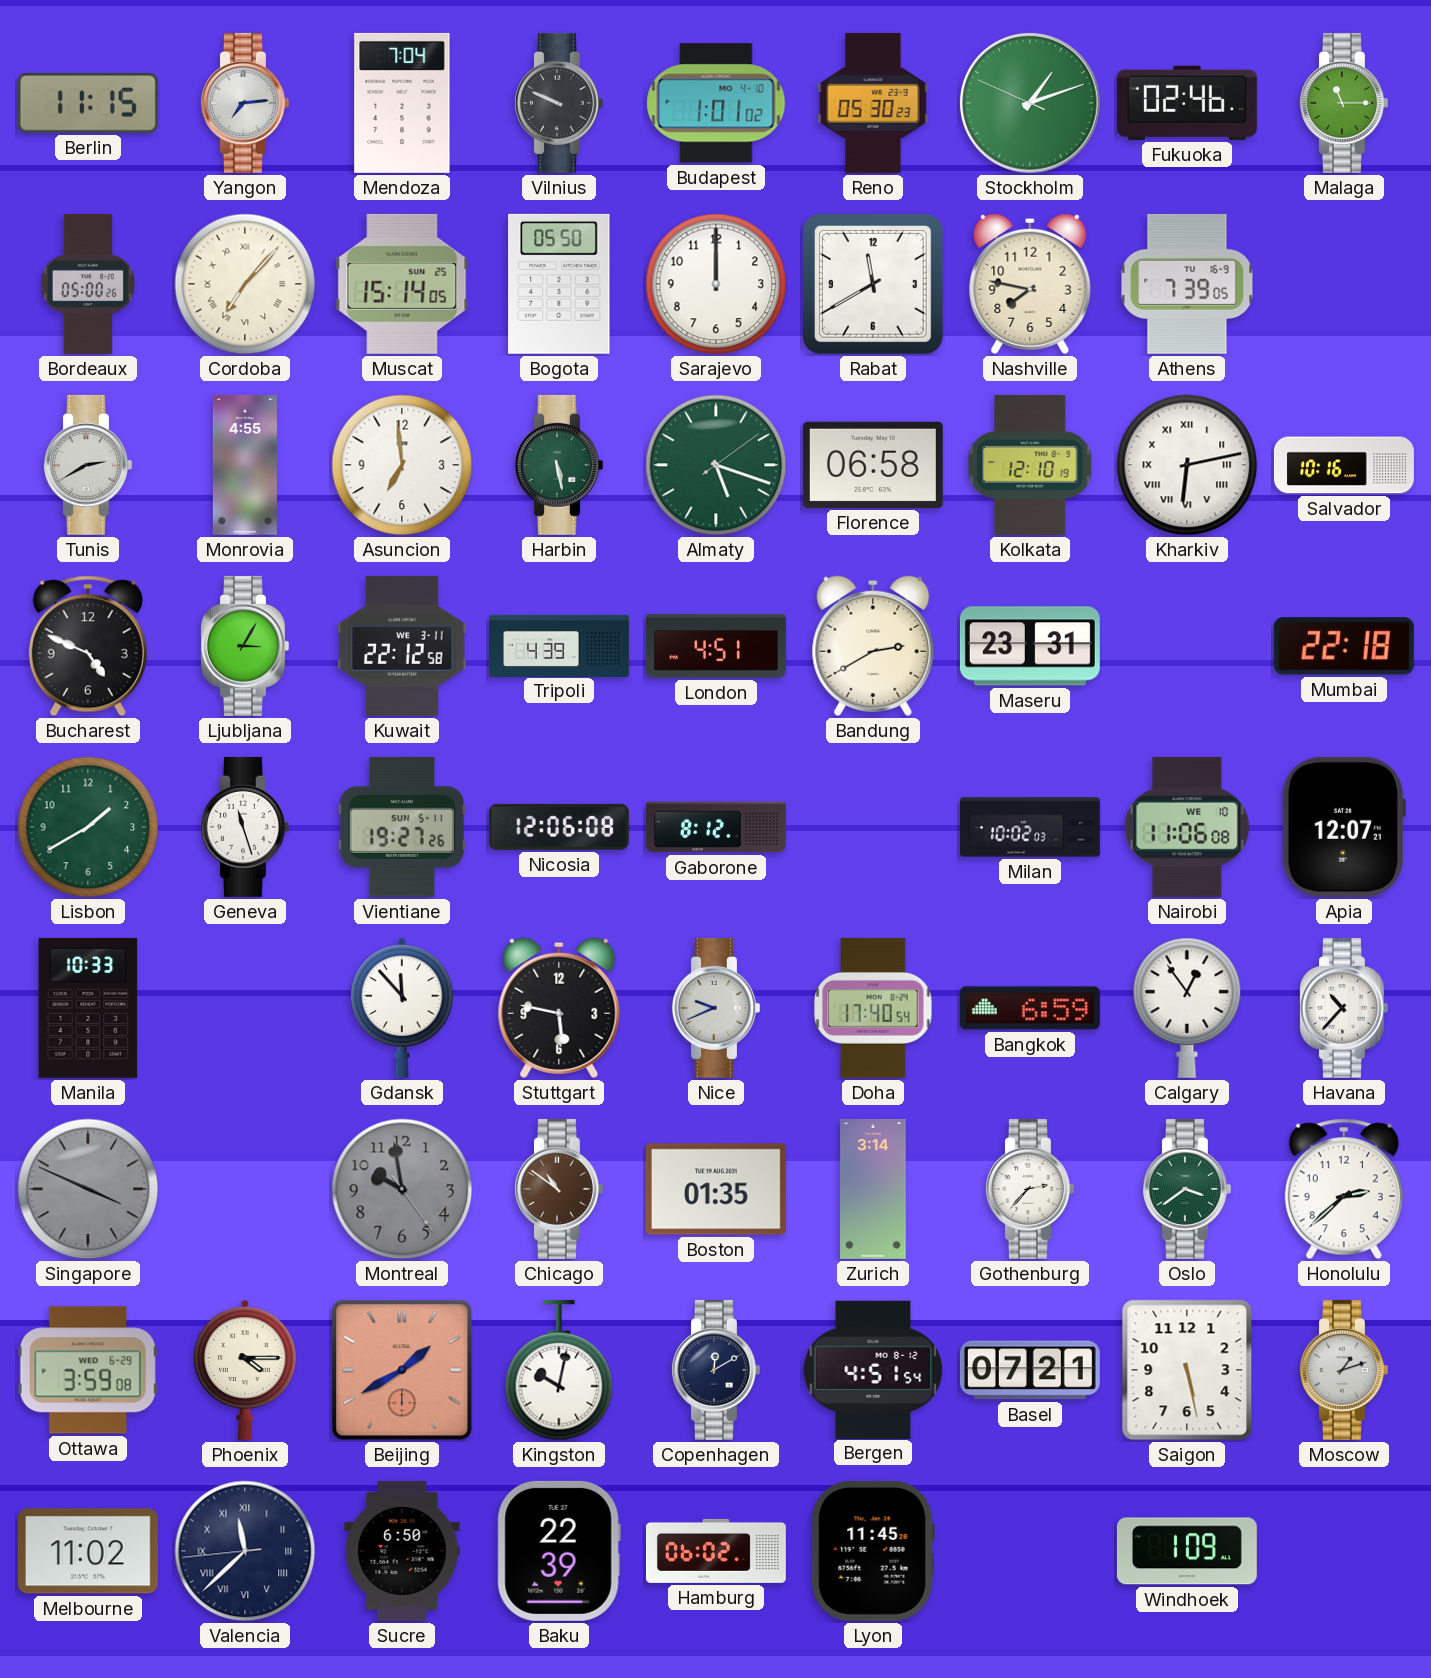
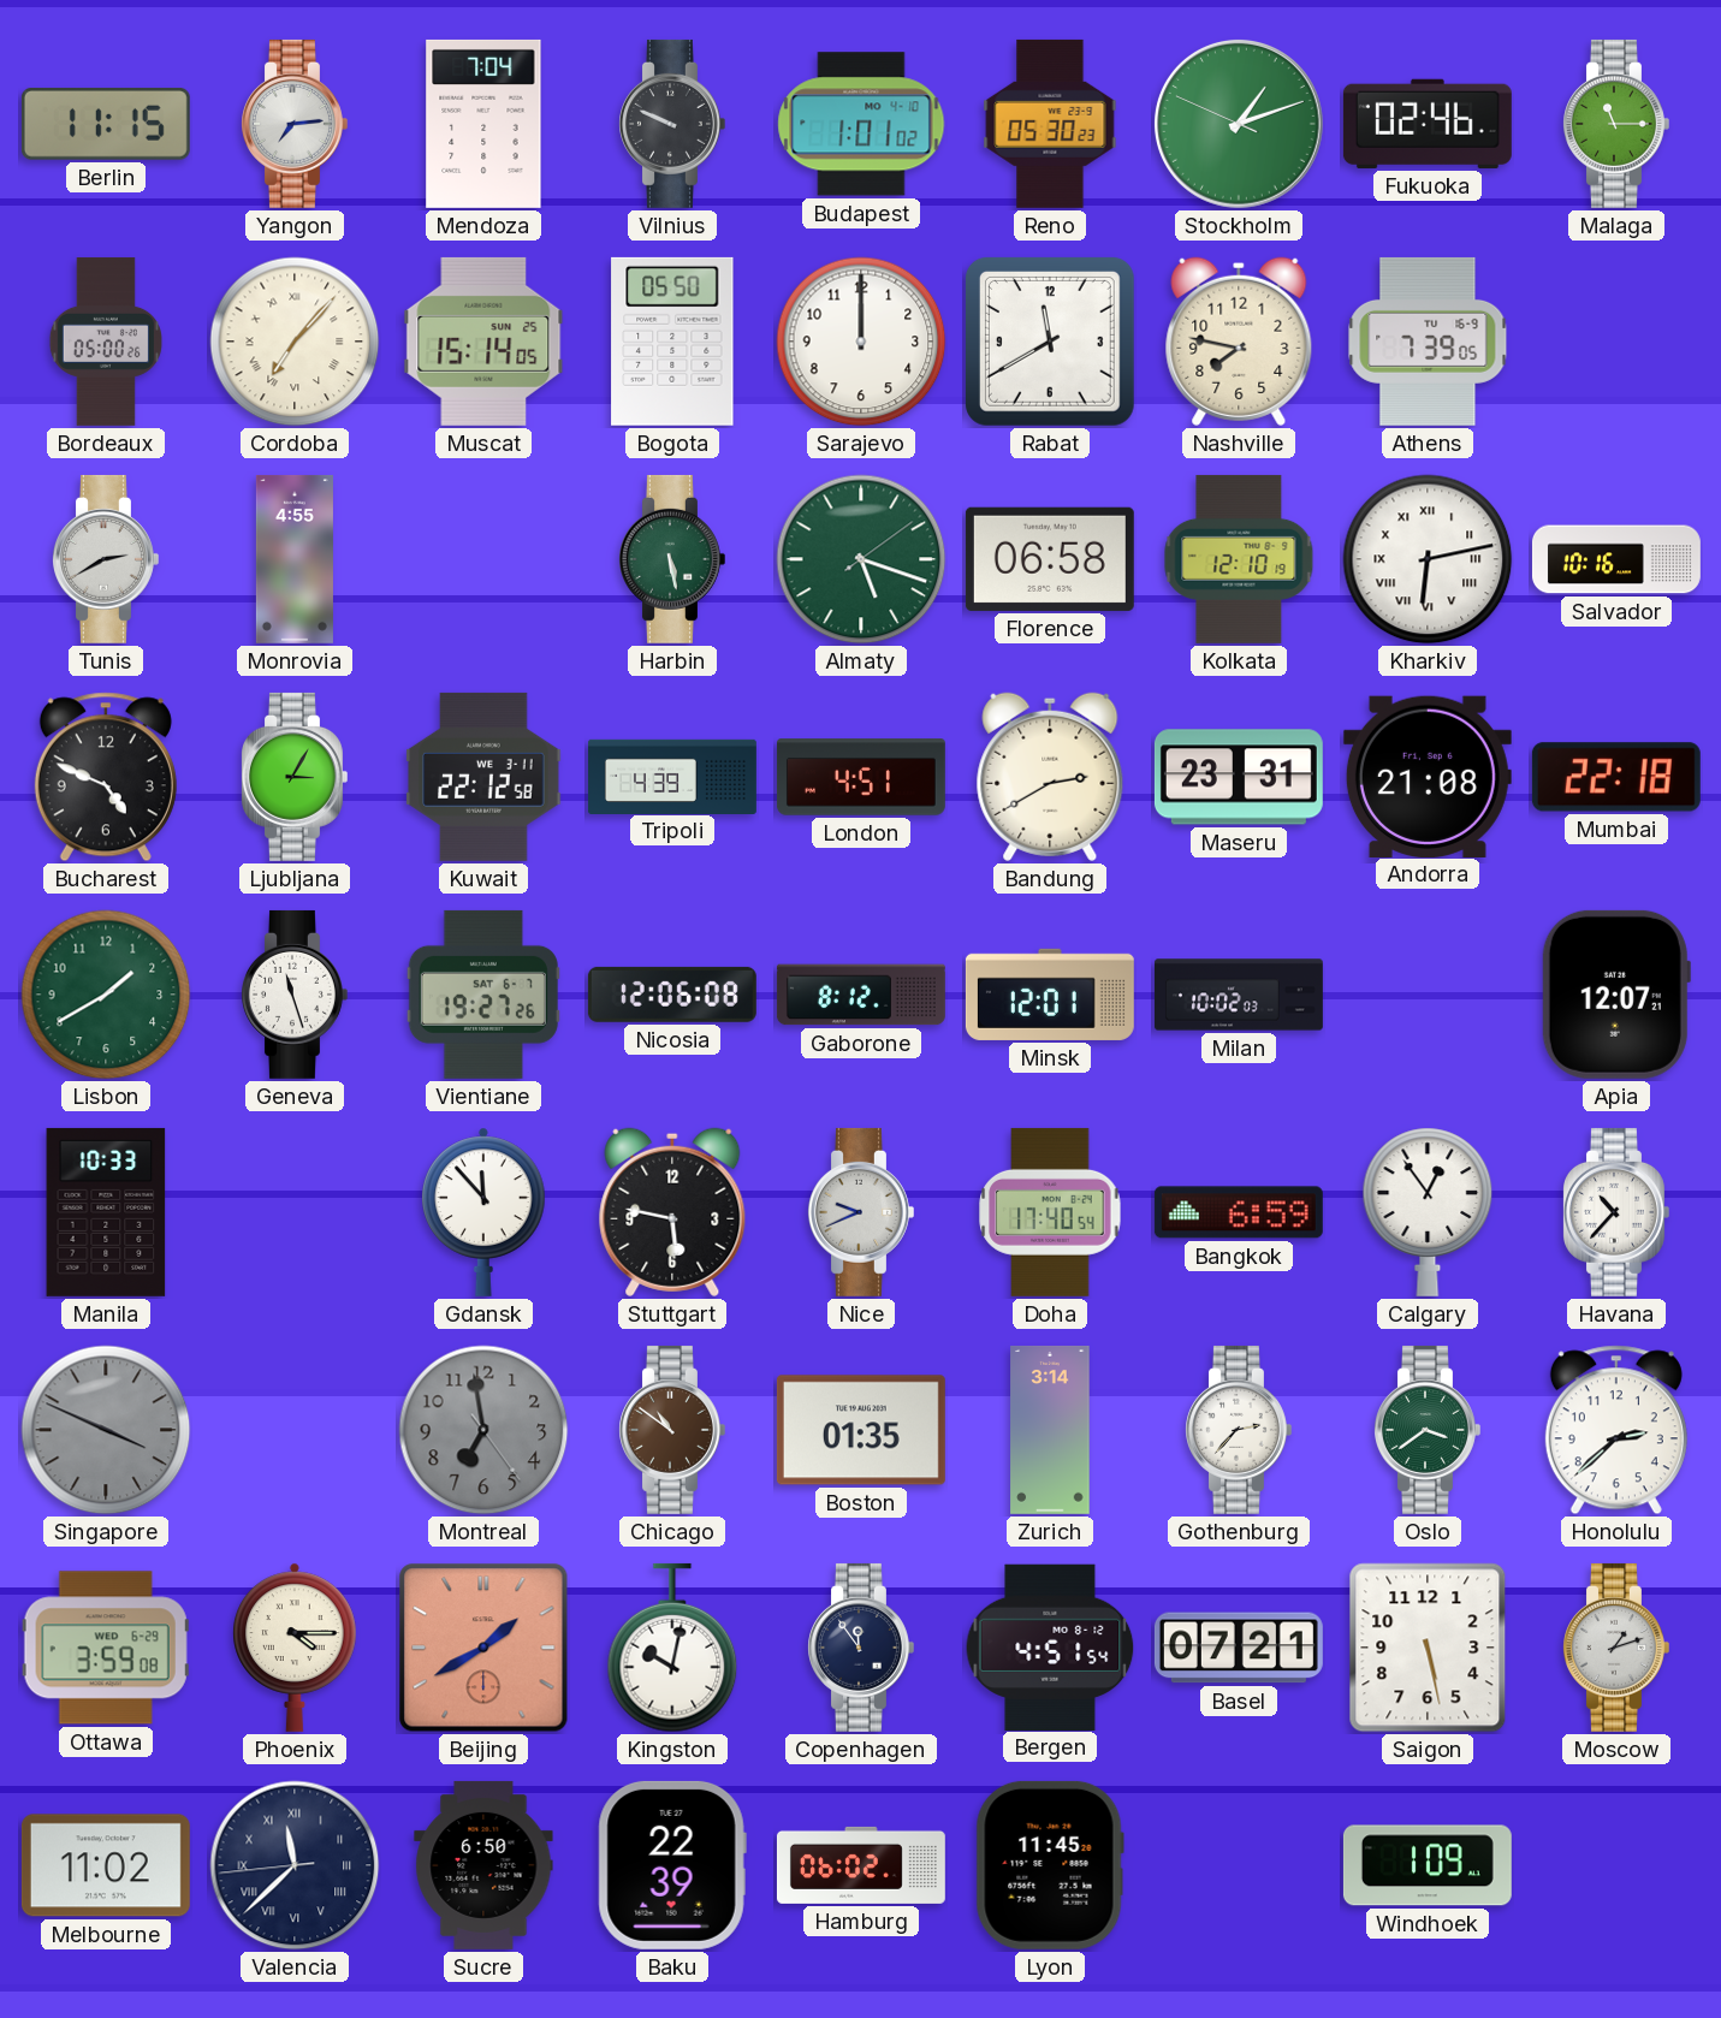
Asuncion: 6:59 -> none
Andorra: none -> 21:08
Vientiane date: SUN 5-11 -> SAT 6-7
Minsk: none -> 12:01
Nairobi: 11:06 -> none
Montreal: 9:58 -> 6:58
Copenhagen: 12:10 -> 11:54
